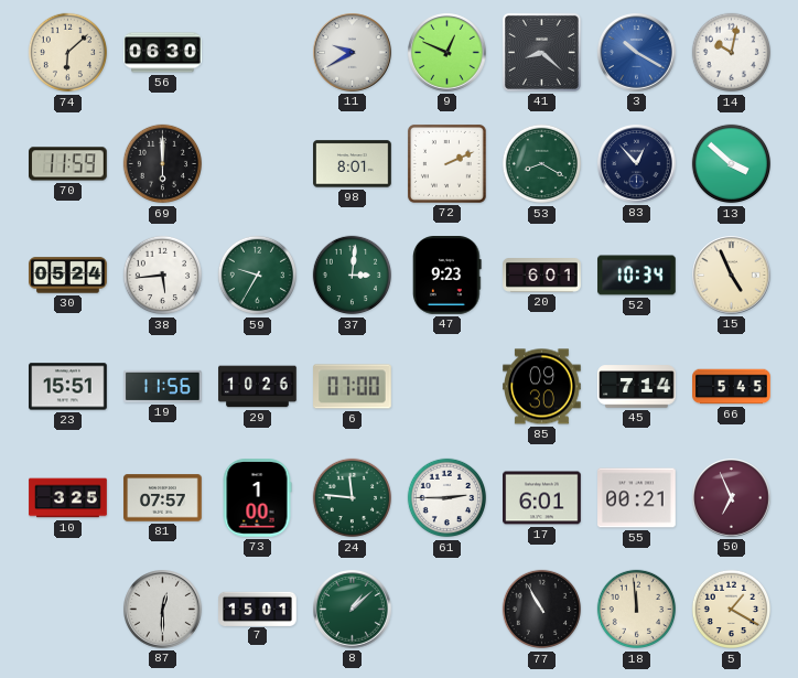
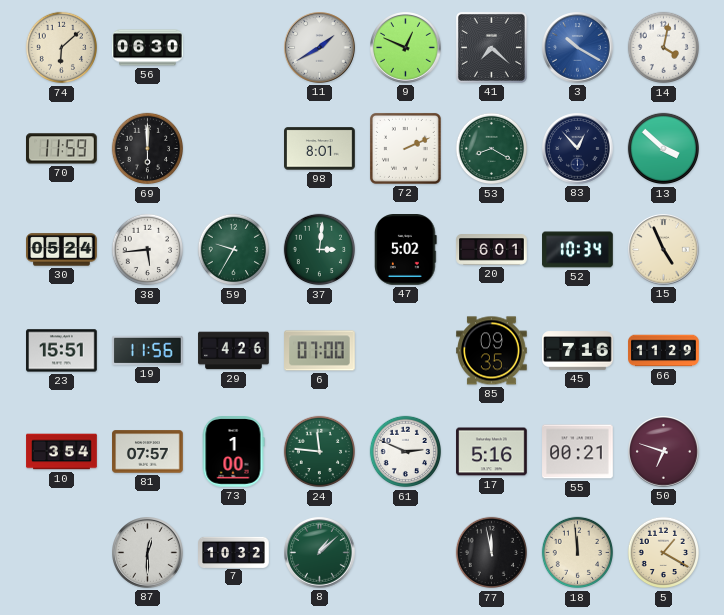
11: 9:40 -> 1:40
41: 8:22 -> 7:22
14: 10:02 -> 4:02
47: 9:23 -> 5:02
29: 10:26 -> 4:26
85: 09:30 -> 09:35
45: 7:14 -> 7:16
66: 5:45 -> 11:29
10: 3:25 -> 3:54
61: 2:45 -> 2:49
17: 6:01 -> 5:16
50: 6:56 -> 6:48
7: 15:01 -> 10:32
77: 10:55 -> 11:58
